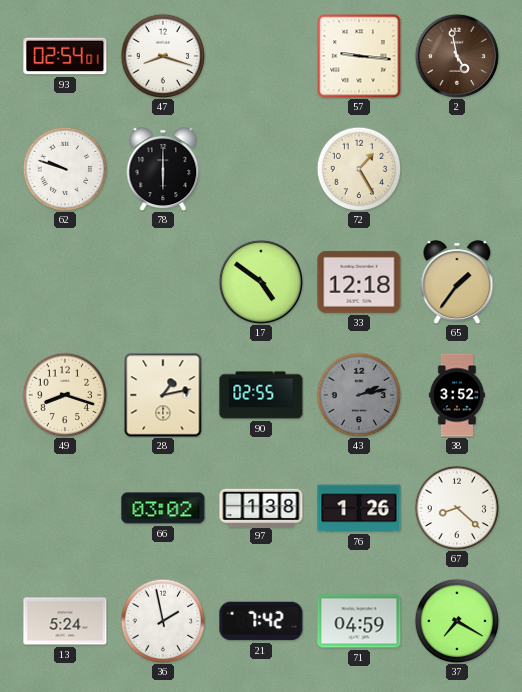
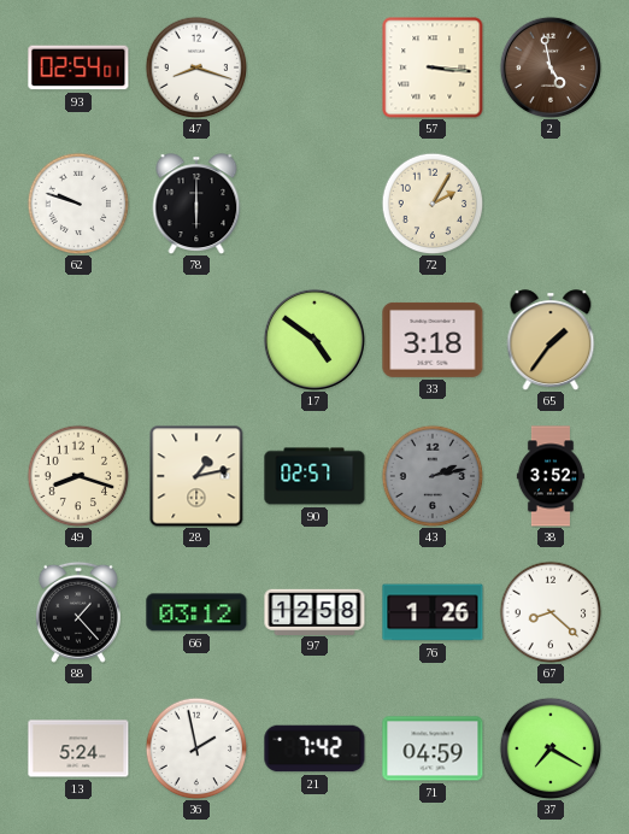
57: 9:16 -> 3:16
72: 1:25 -> 2:05
33: 12:18 -> 3:18
90: 02:55 -> 02:57
88: none -> 1:23
66: 03:02 -> 03:12
97: 1:38 -> 12:58
